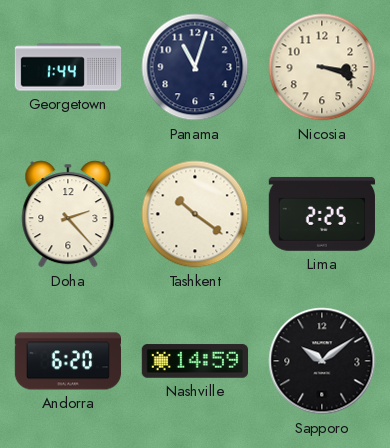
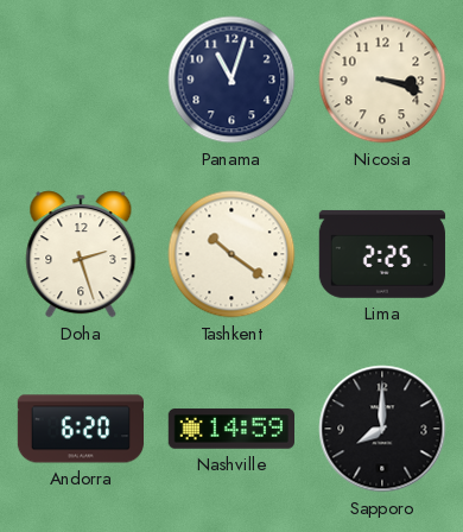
Georgetown: 1:44 -> none
Doha: 2:23 -> 2:27
Sapporo: 10:09 -> 8:00
